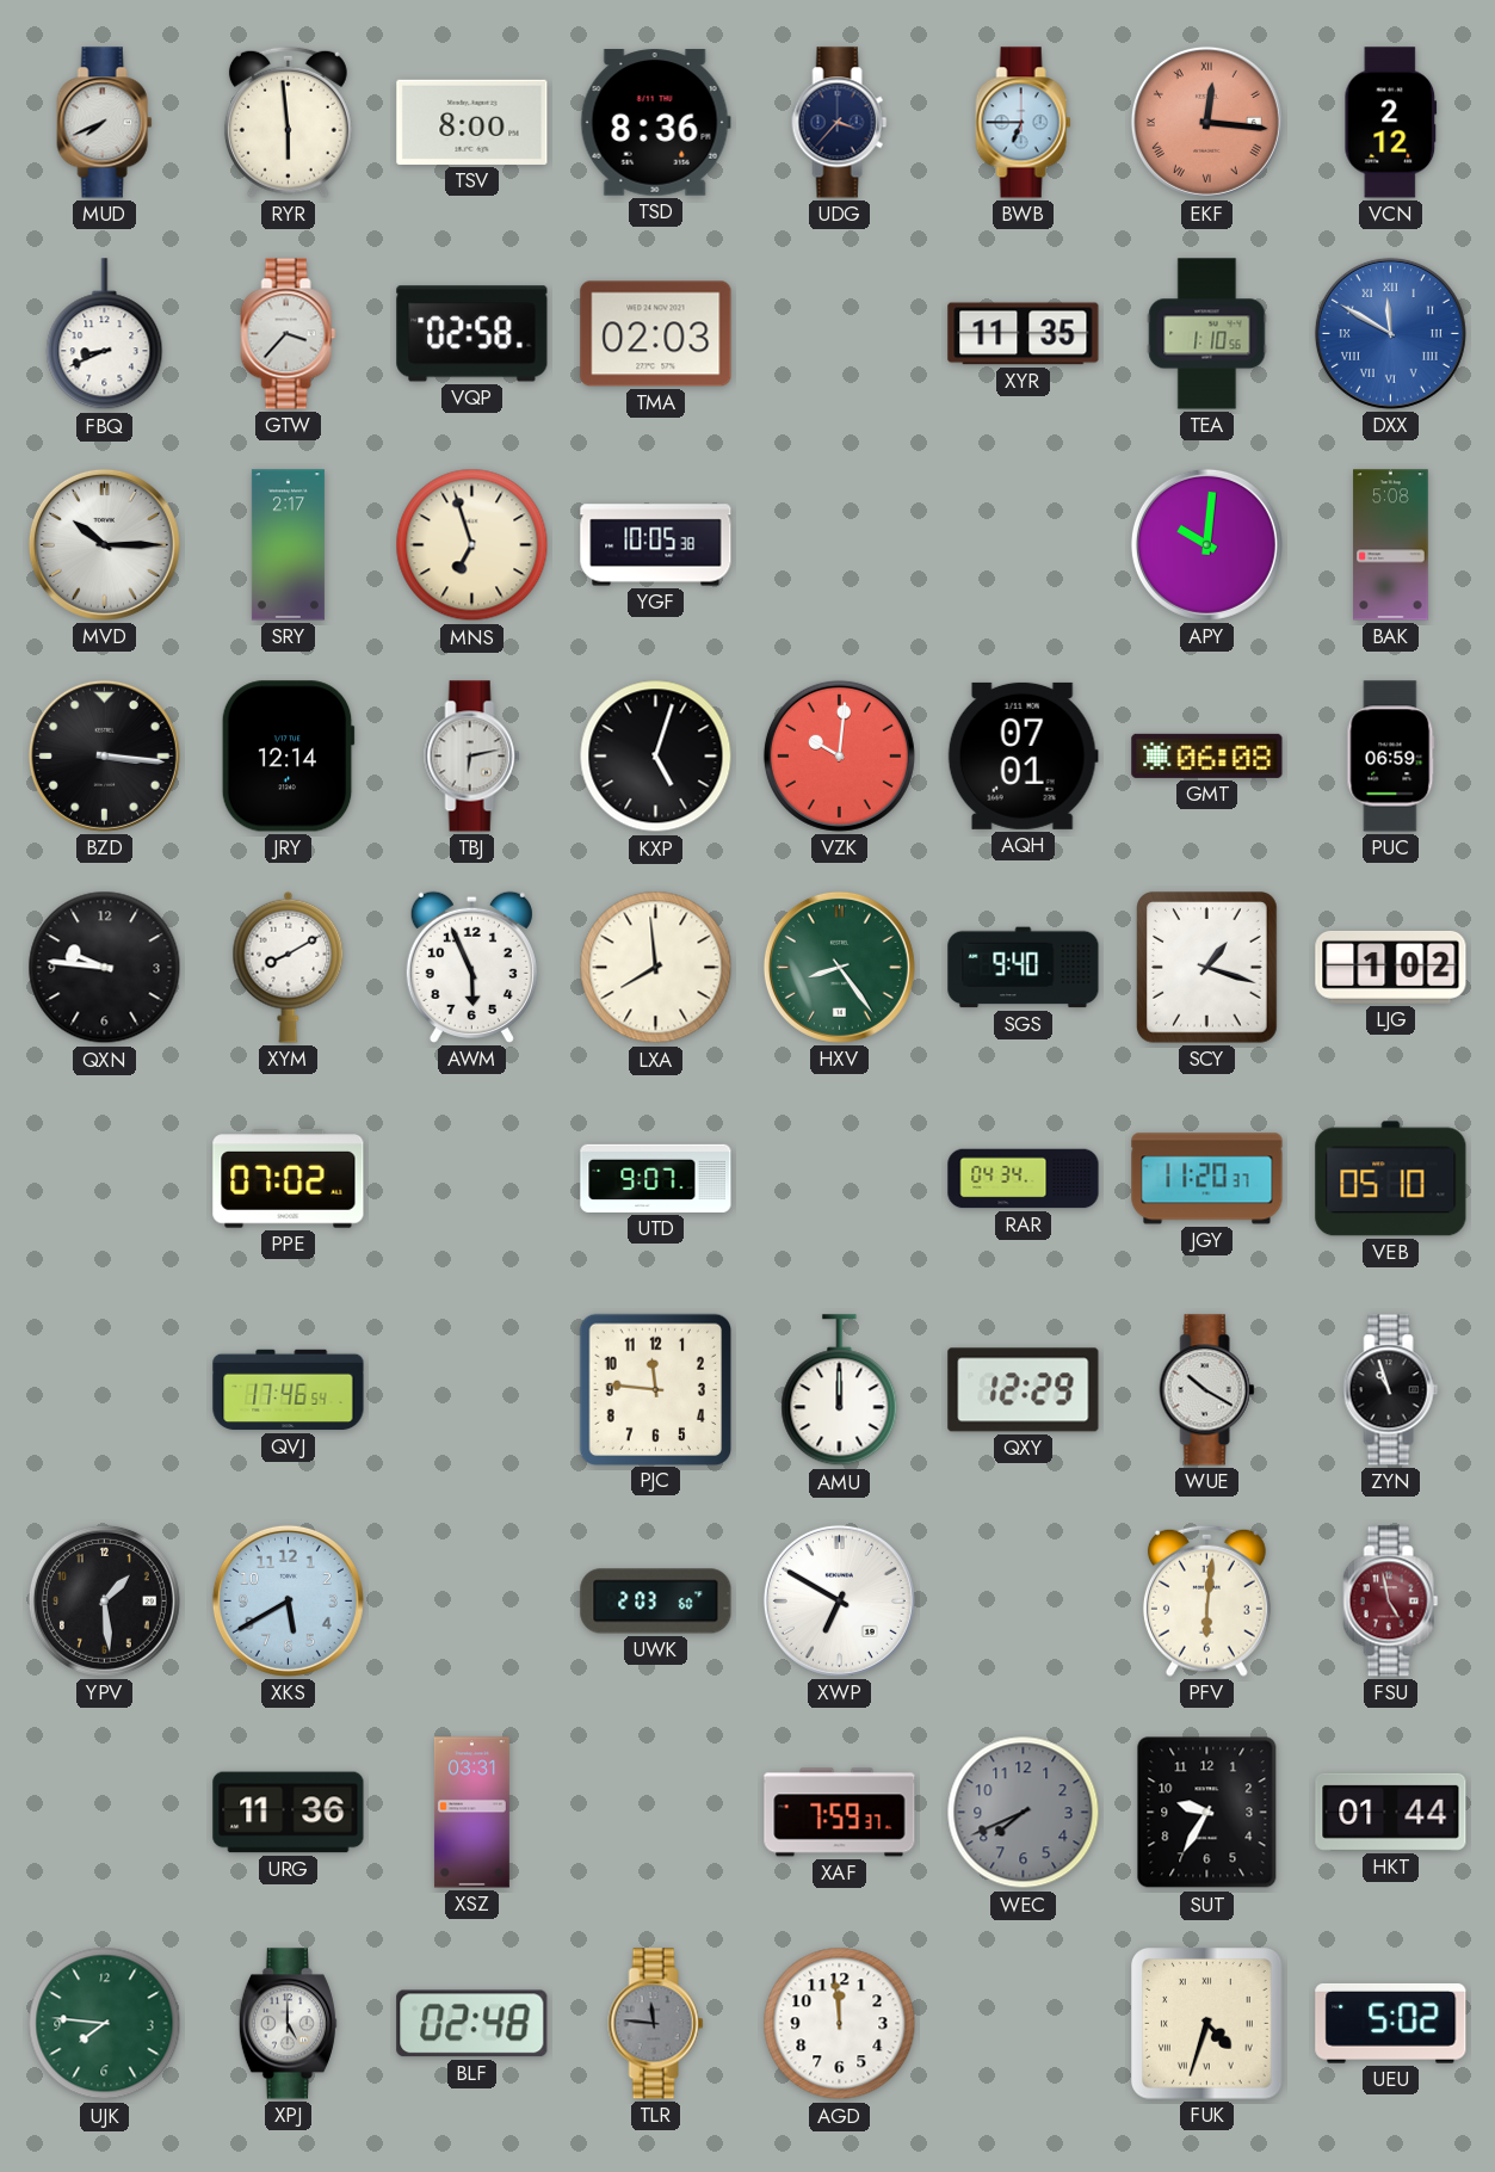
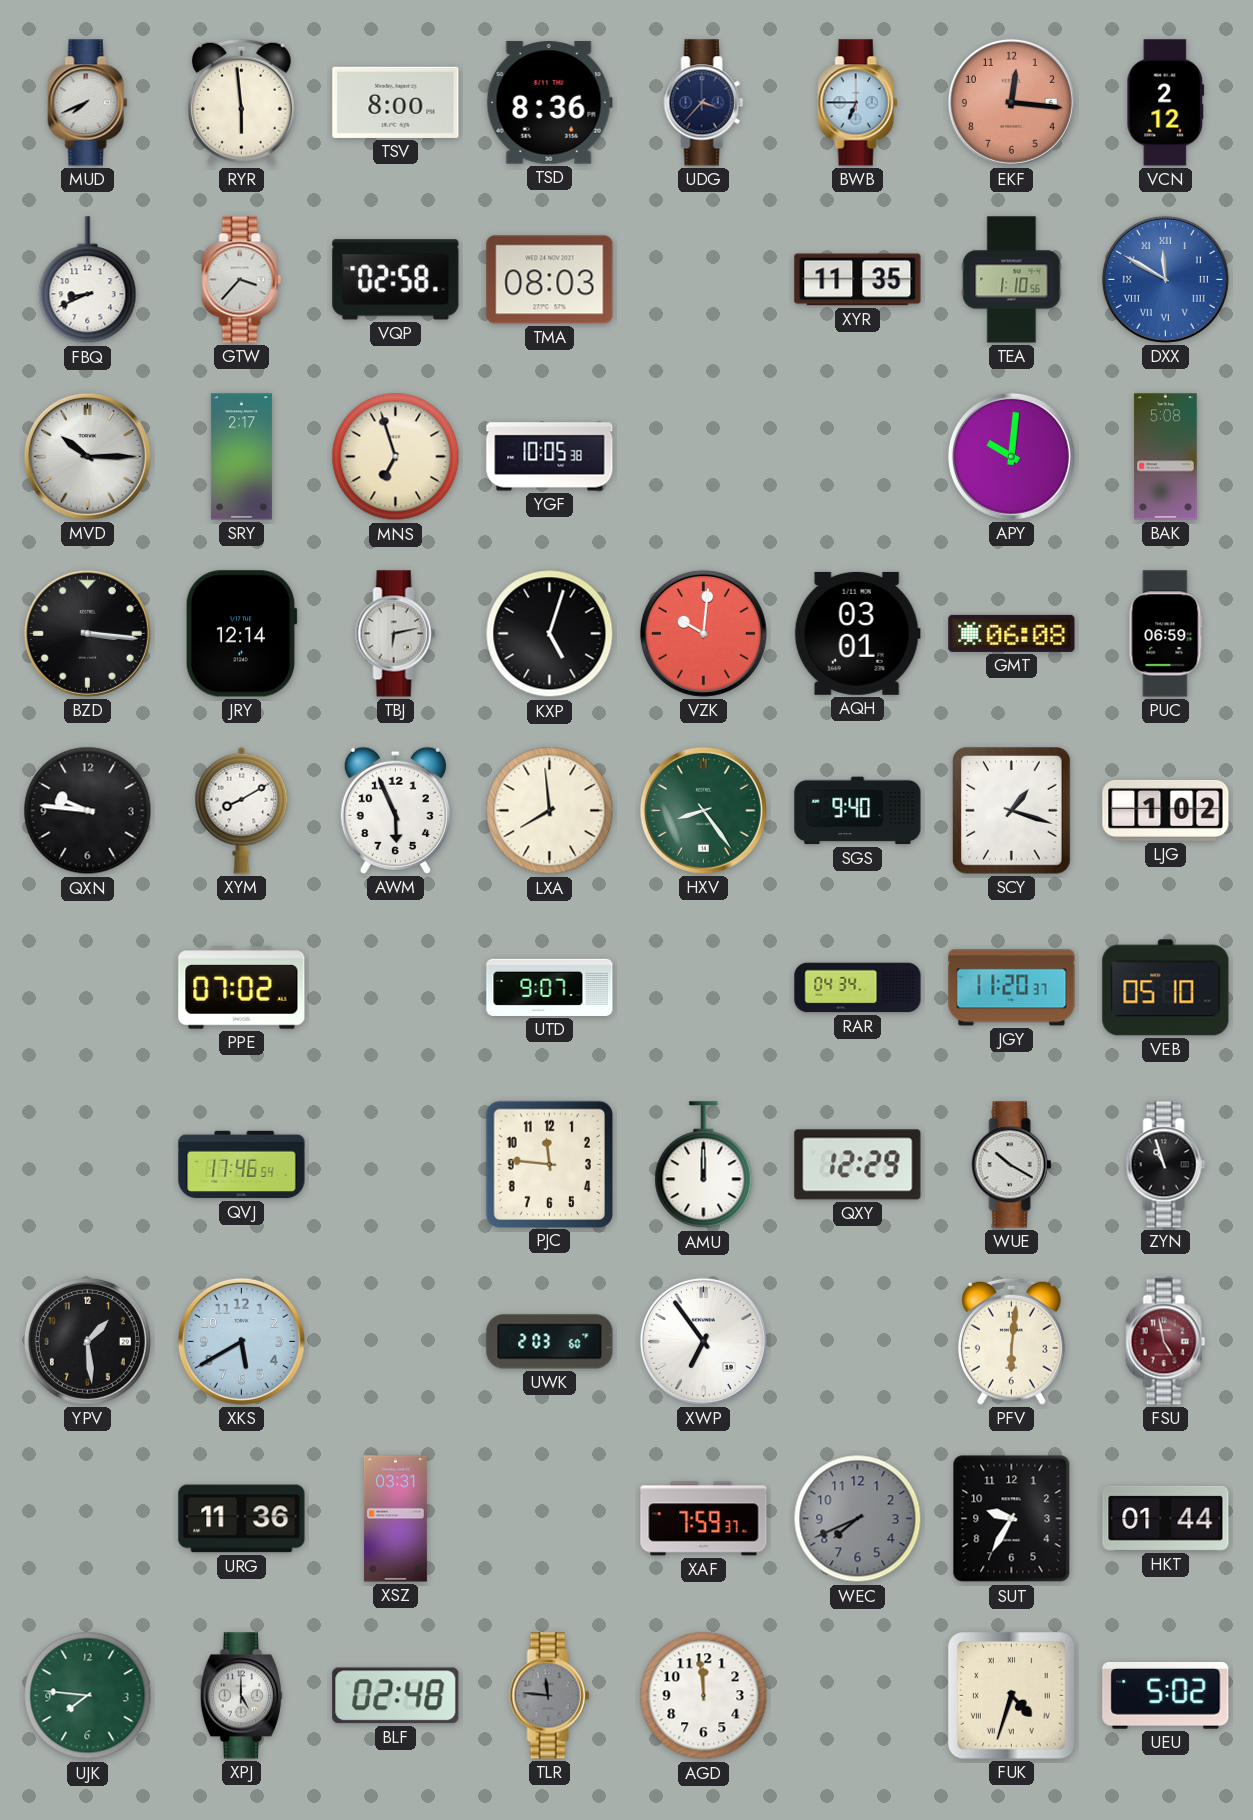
EKF numerals: Roman -> Arabic
TMA: 02:03 -> 08:03
AQH: 07:01 -> 03:01
XWP: 6:50 -> 6:54
